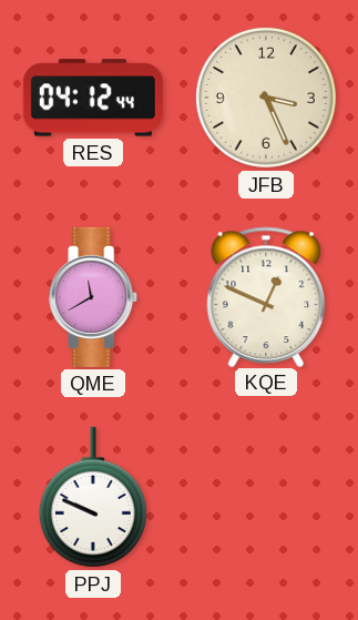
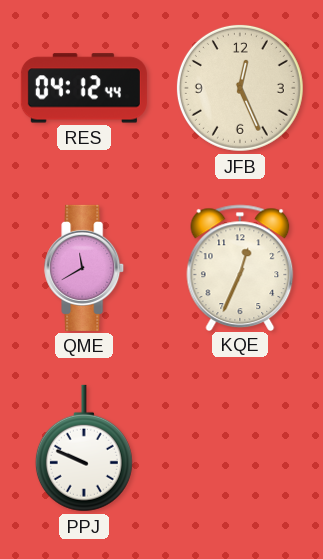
JFB: 3:26 -> 12:26
KQE: 12:49 -> 12:34
